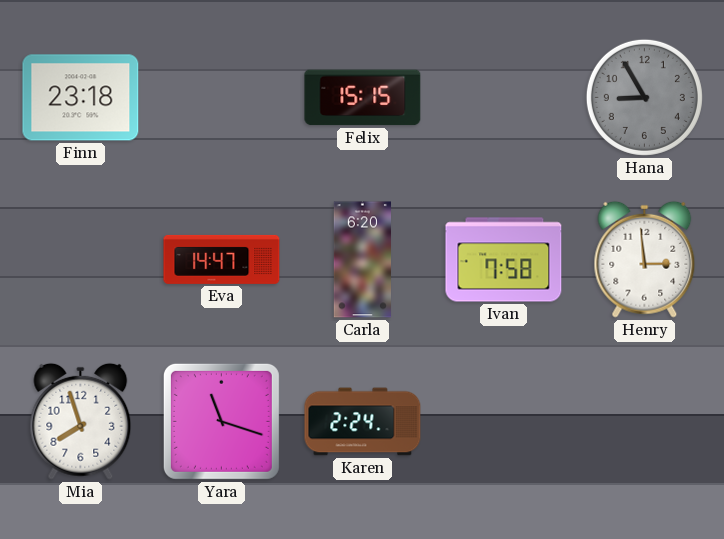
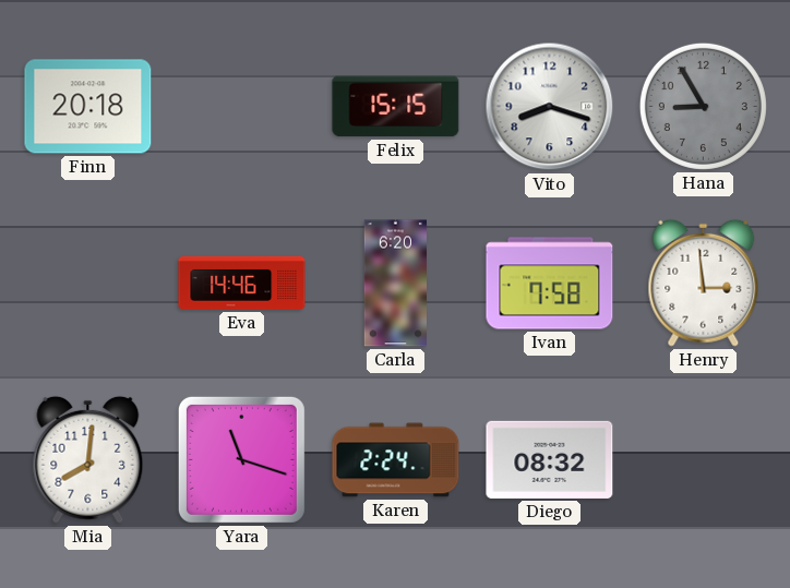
Finn: 23:18 -> 20:18
Vito: none -> 8:18
Eva: 14:47 -> 14:46
Mia: 7:57 -> 8:01
Diego: none -> 08:32
